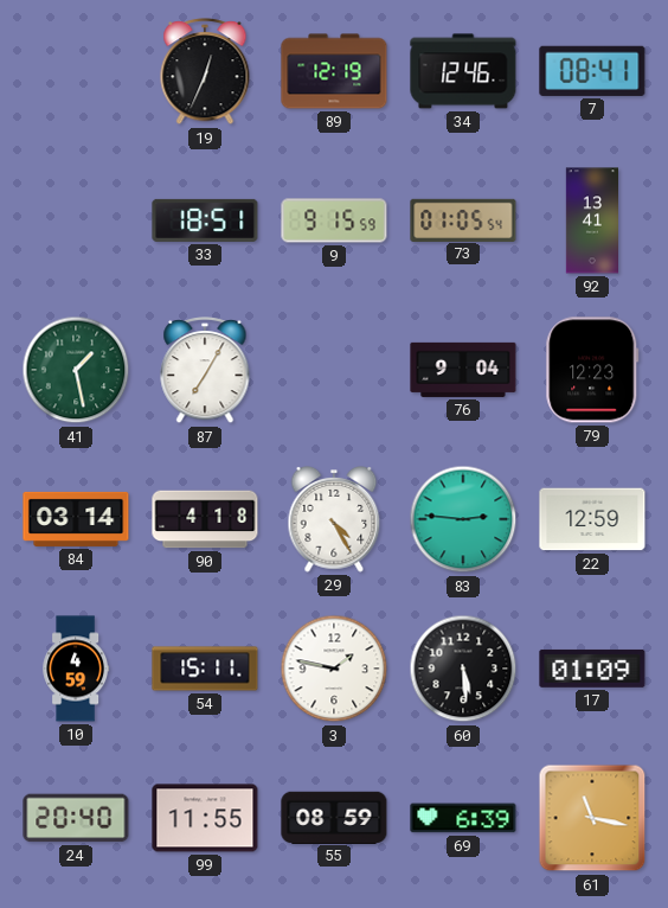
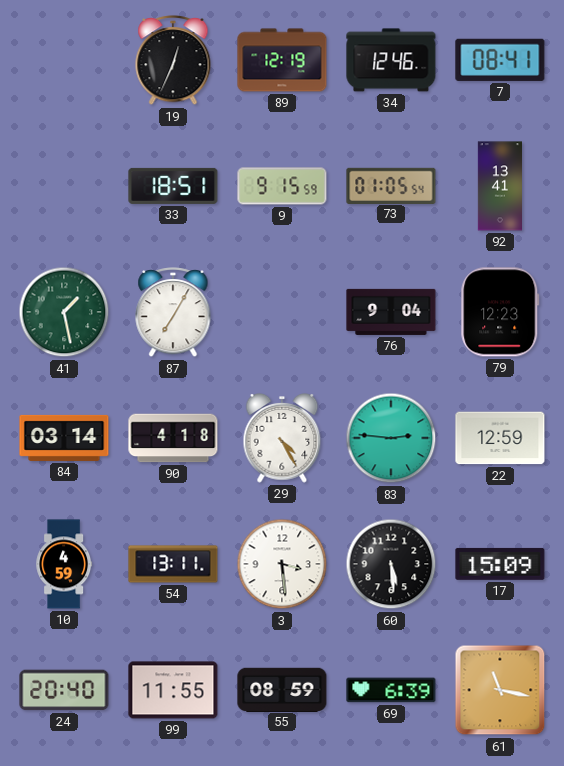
54: 15:11 -> 13:11
3: 1:47 -> 3:29
17: 01:09 -> 15:09
